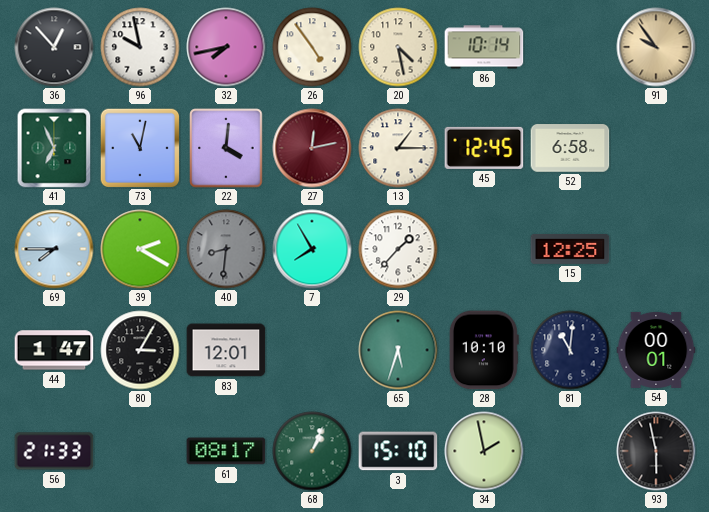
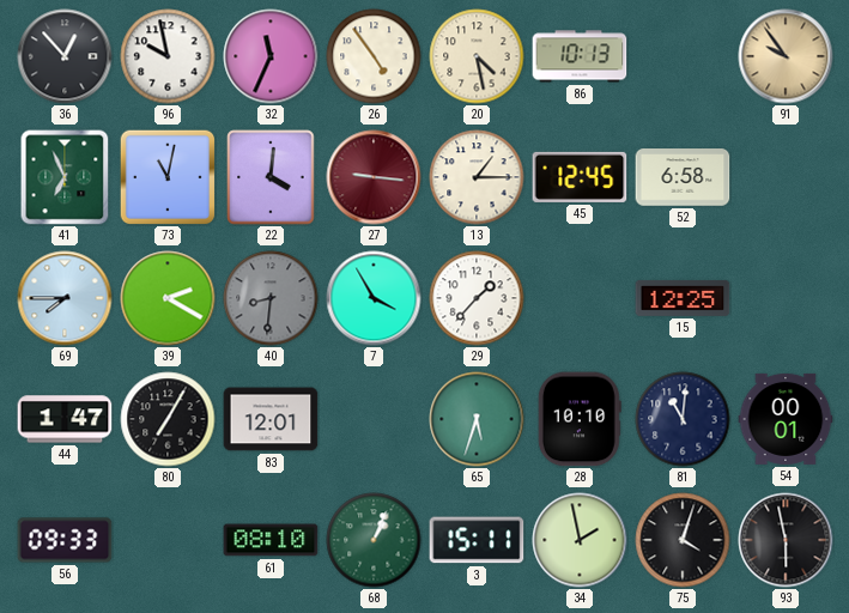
32: 7:43 -> 11:34
86: 10:14 -> 10:13
27: 12:13 -> 9:16
7: 7:55 -> 3:55
80: 3:05 -> 7:05
56: 21:33 -> 09:33
61: 08:17 -> 08:10
3: 15:10 -> 15:11
75: none -> 4:03
